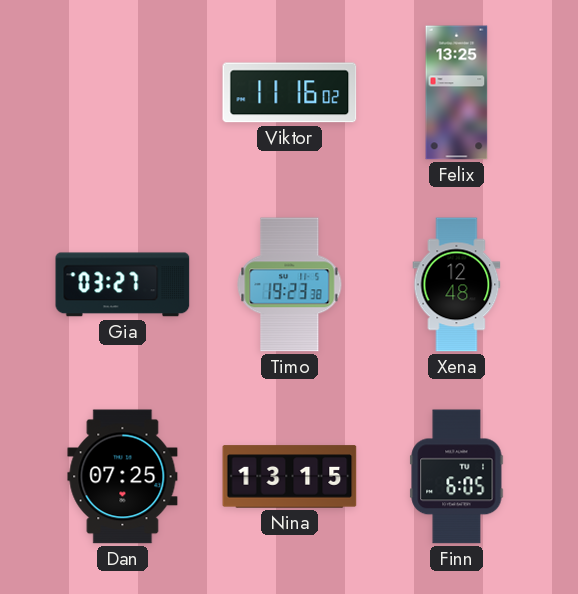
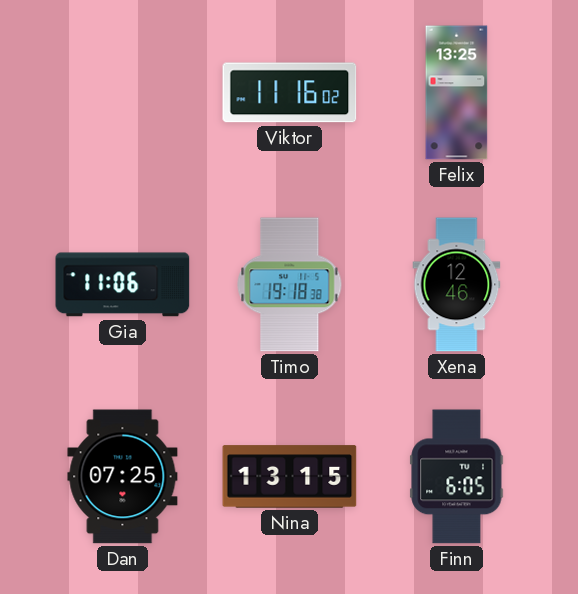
Gia: 03:27 -> 11:06
Timo: 19:23 -> 19:18
Xena: 12:48 -> 12:46
